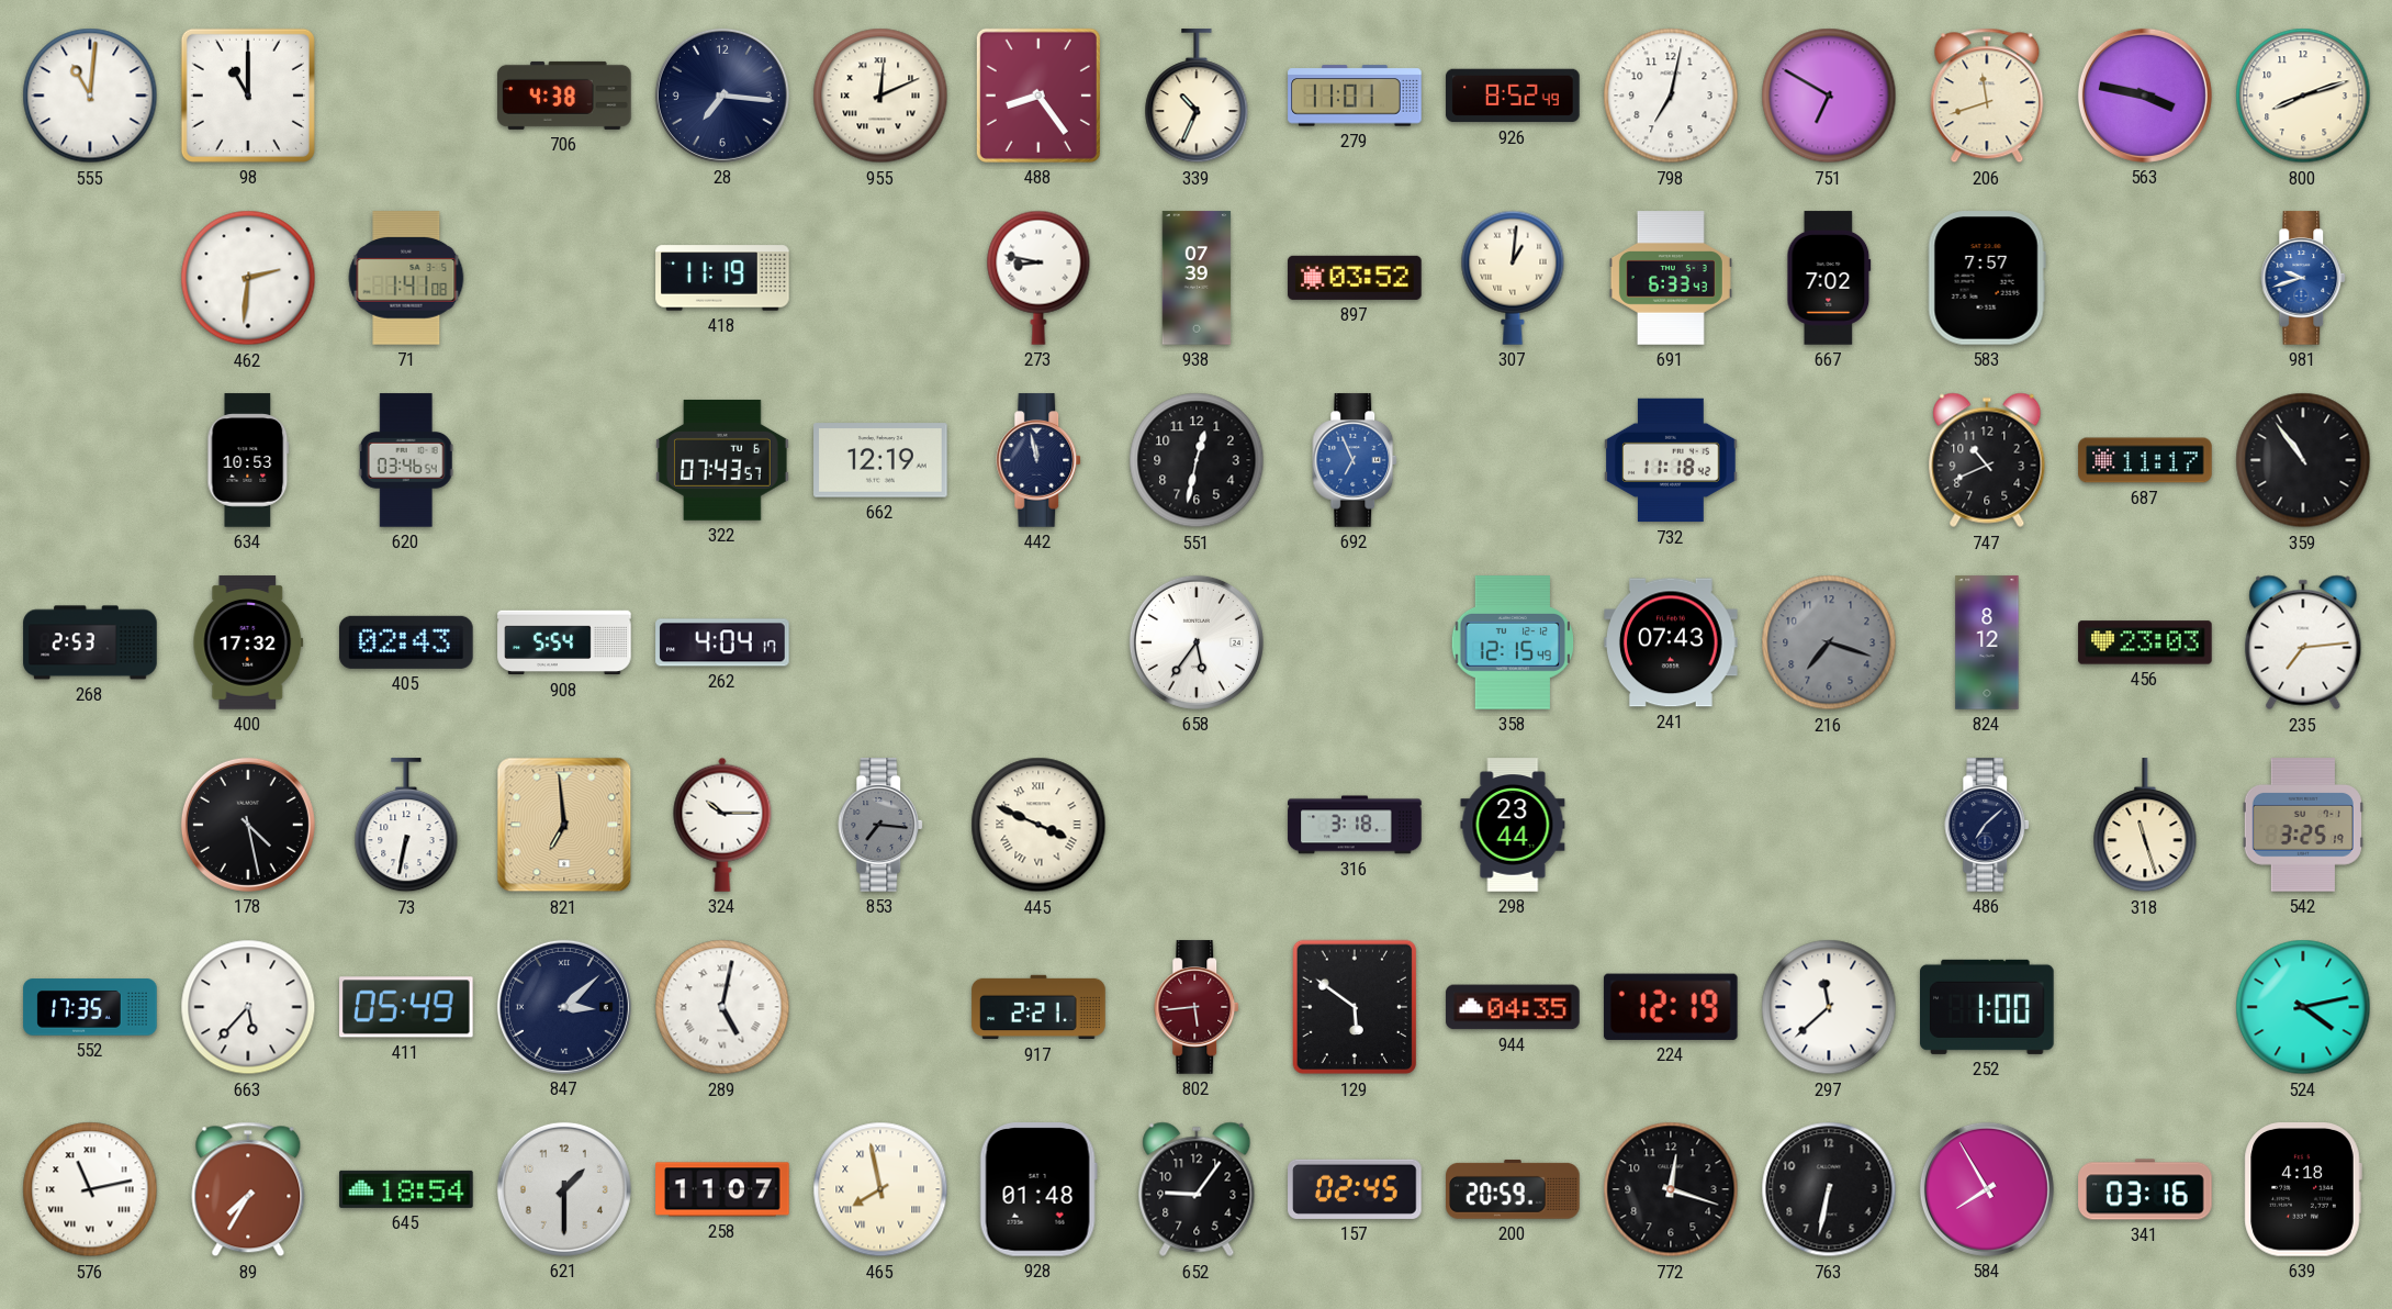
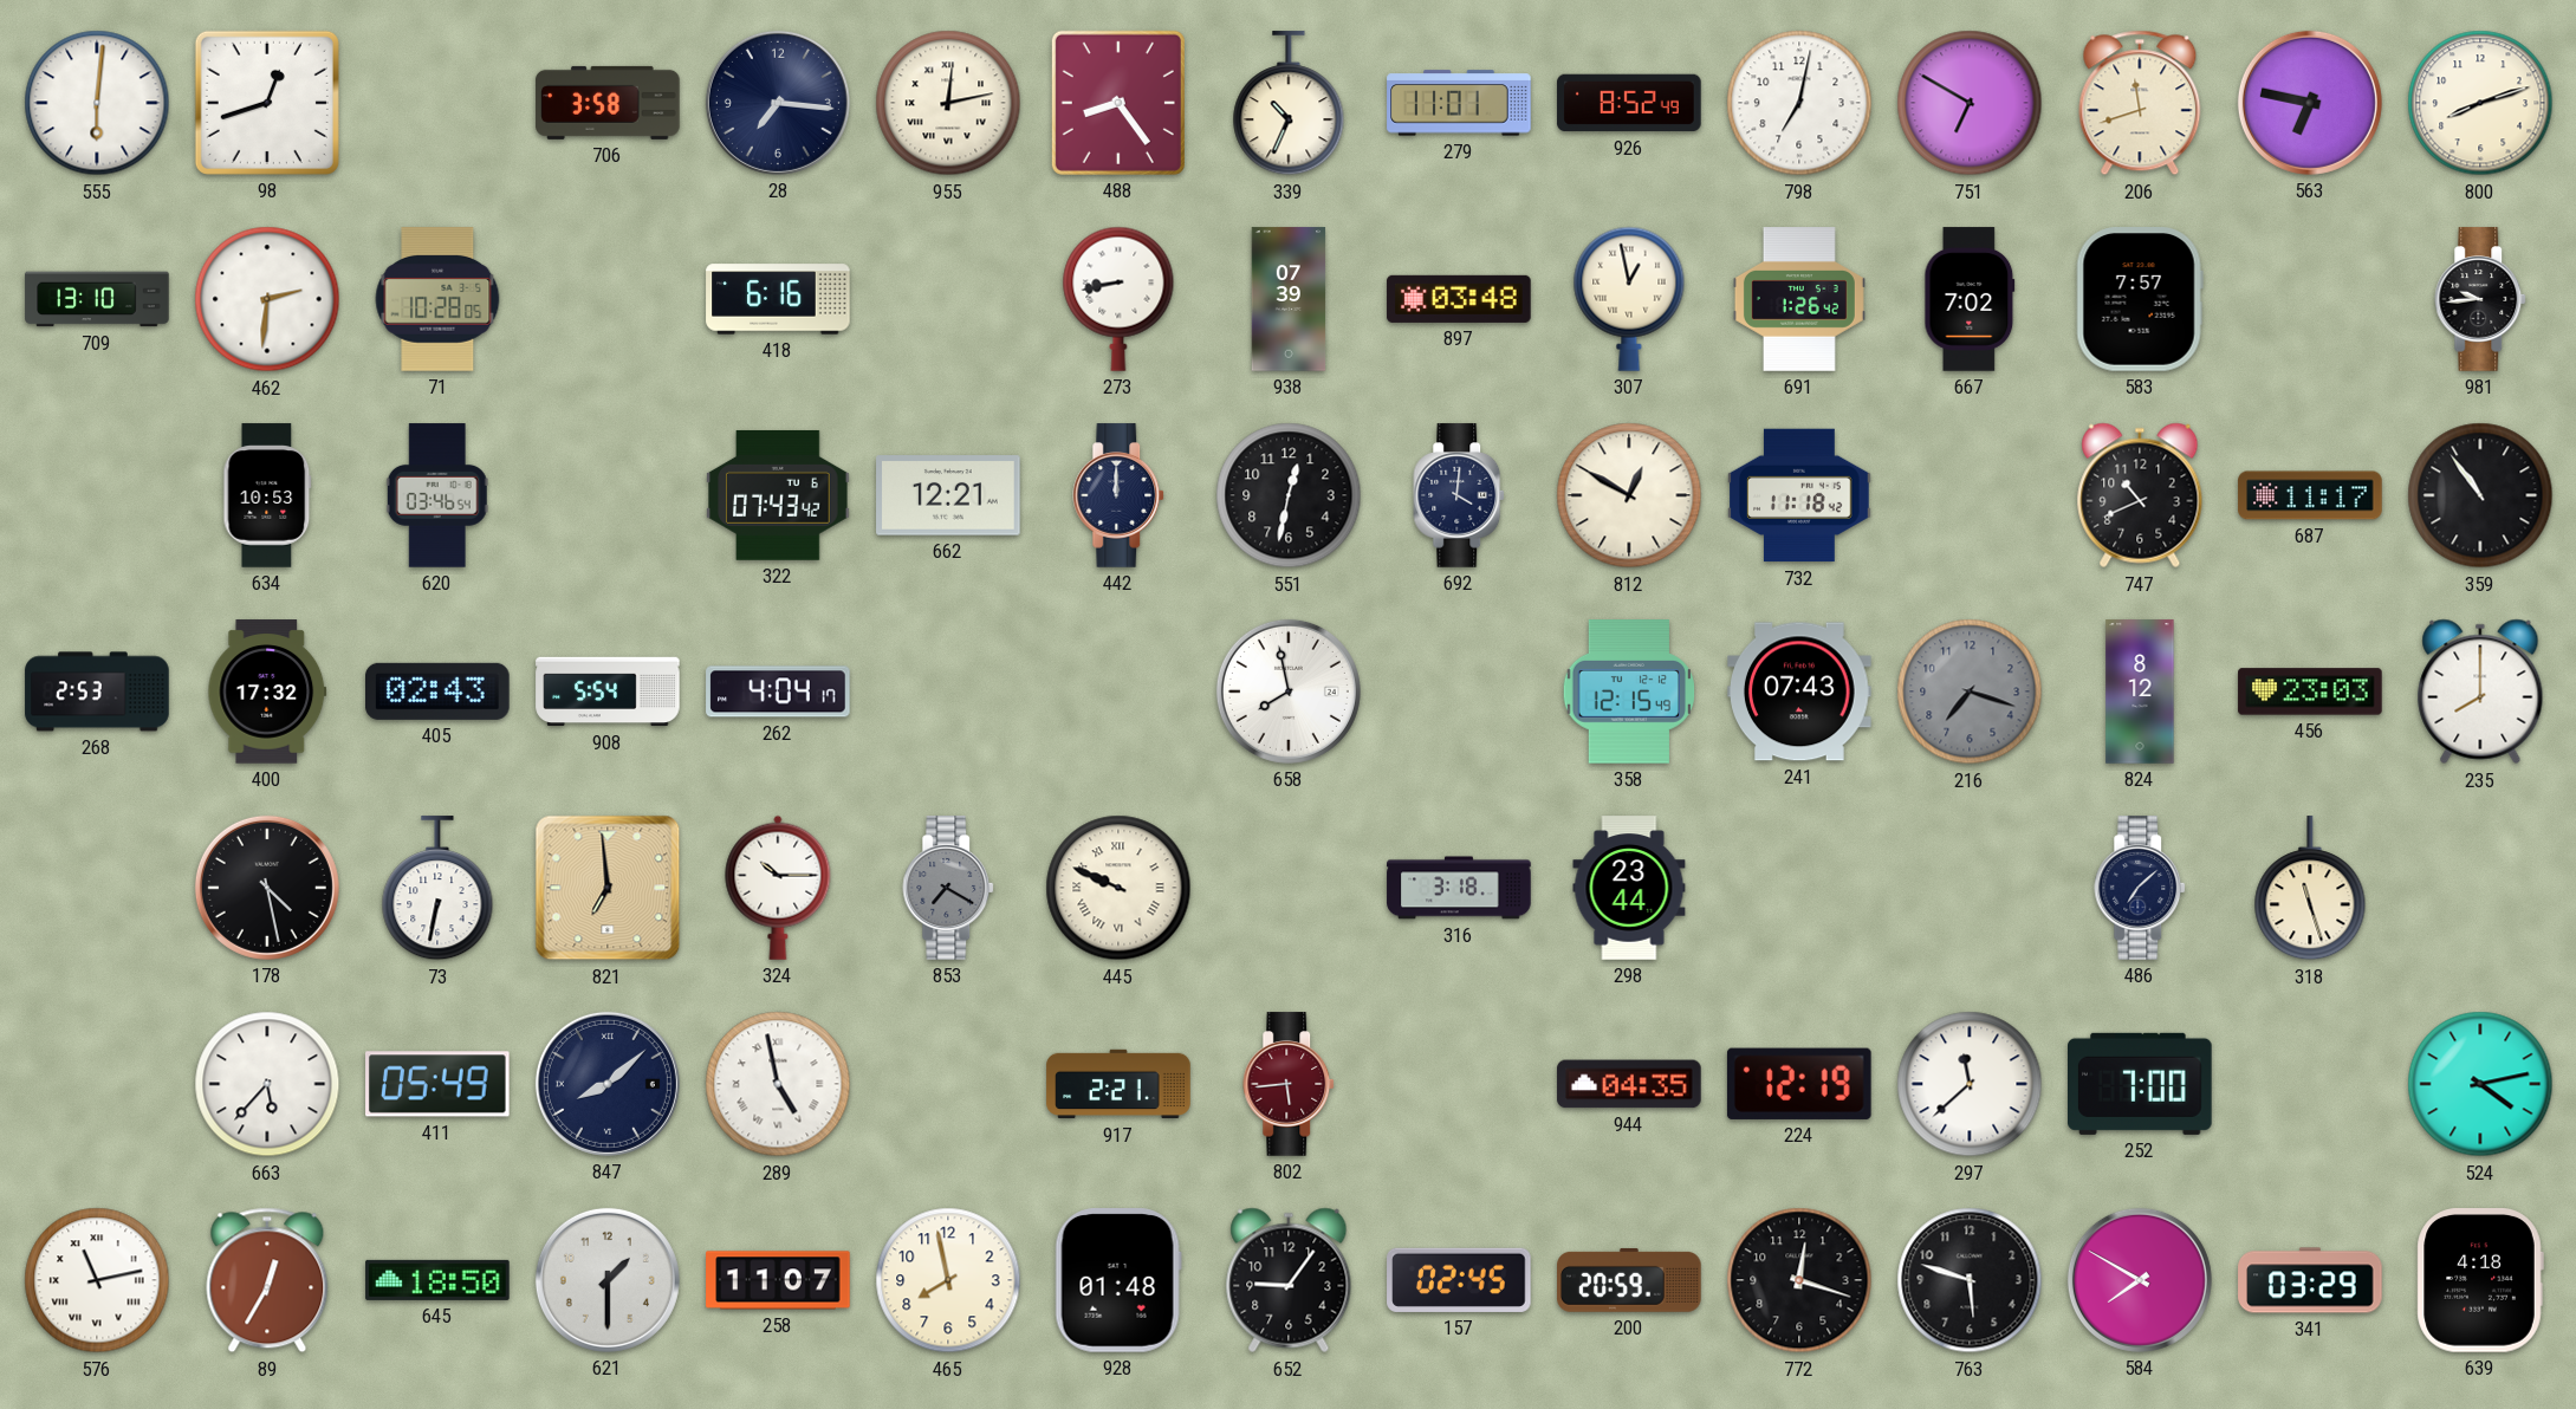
555: 11:01 -> 6:01
98: 11:00 -> 12:42
706: 4:38 -> 3:58
955: 12:11 -> 12:13
563: 3:47 -> 6:47
709: none -> 13:10
71: 1:41 -> 10:28
418: 11:19 -> 6:16
273: 8:47 -> 8:43
897: 03:52 -> 03:48
307: 1:01 -> 12:58
691: 6:33 -> 1:26
981: 9:42 -> 9:44
981 dial: blue -> black
322: 07:43:57 -> 07:43:42
662: 12:19 -> 12:21
442: 11:58 -> 12:00
692: 6:56 -> 4:01
692 dial: blue -> navy
812: none -> 12:50
658: 5:36 -> 7:58
235: 7:14 -> 8:00
853: 7:16 -> 7:20
445: 3:49 -> 9:49
542: 3:25 -> none
552: 17:35 -> none
847: 3:08 -> 8:08
289: 5:02 -> 4:58
129: 5:51 -> none
252: 1:00 -> 7:00
89: 7:35 -> 12:35
645: 18:54 -> 18:50
465 numerals: Roman -> Arabic
763: 6:32 -> 5:48
584: 7:55 -> 7:50
341: 03:16 -> 03:29
